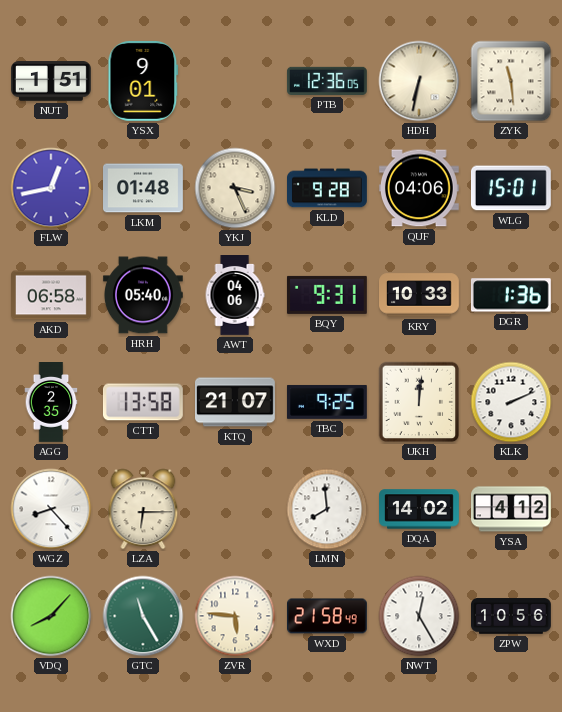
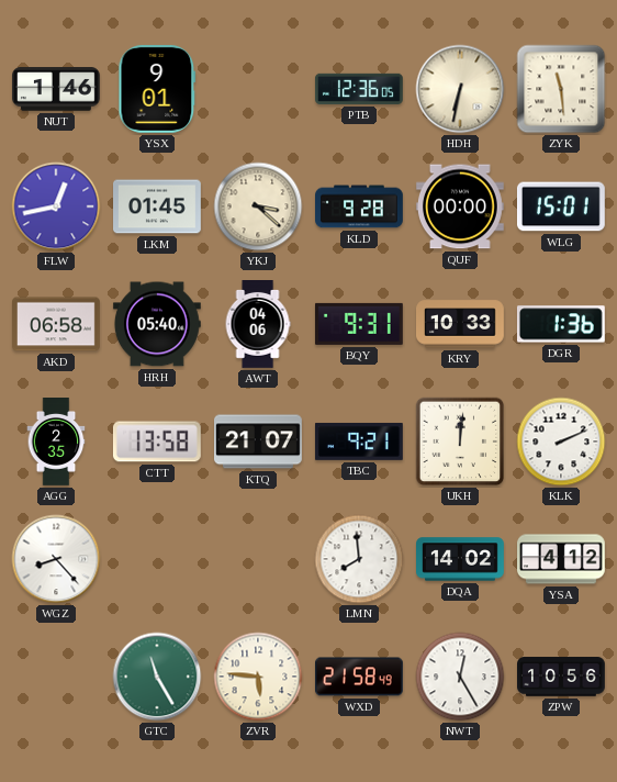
NUT: 1:51 -> 1:46
LKM: 01:48 -> 01:45
YKJ: 3:26 -> 3:22
QUF: 04:06 -> 00:00
TBC: 9:25 -> 9:21
LZA: 6:15 -> none
VDQ: 8:07 -> none
